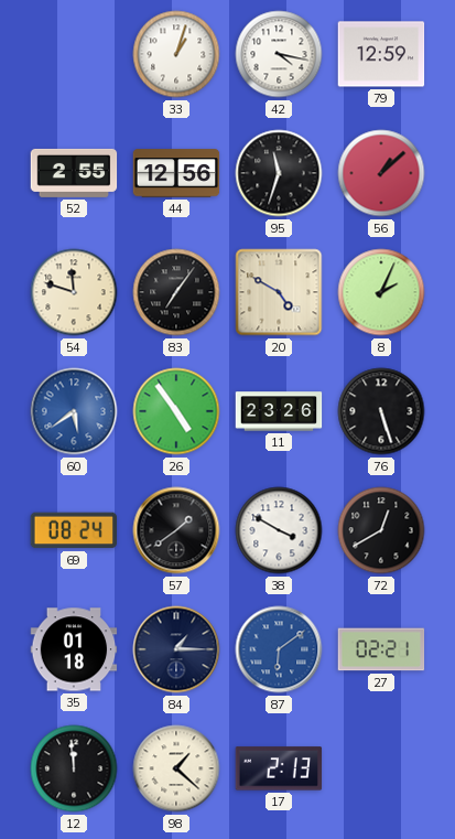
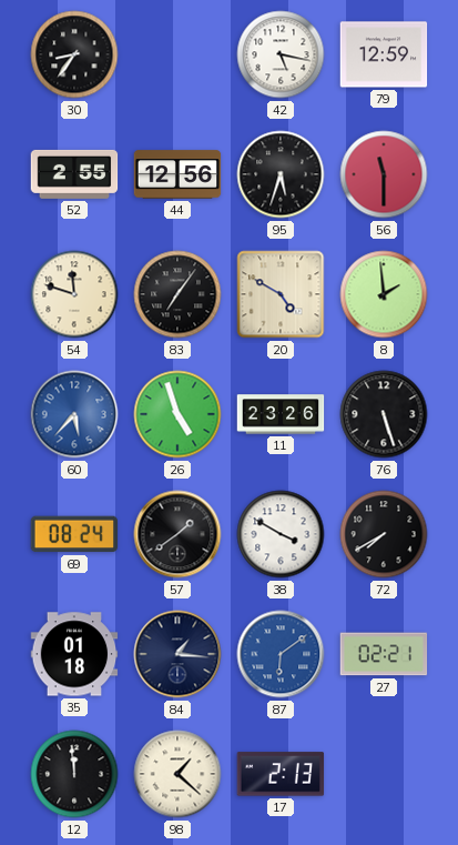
30: none -> 8:36
33: 1:03 -> none
42: 4:17 -> 5:17
95: 11:33 -> 5:33
56: 1:08 -> 11:30
8: 2:04 -> 1:59
60: 5:39 -> 5:37
26: 4:54 -> 4:57
72: 12:40 -> 7:40
84: 1:15 -> 1:16
